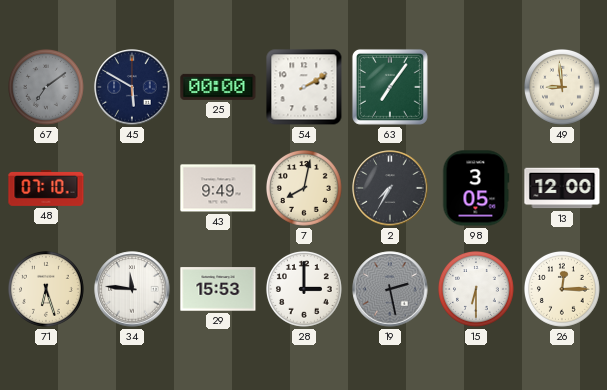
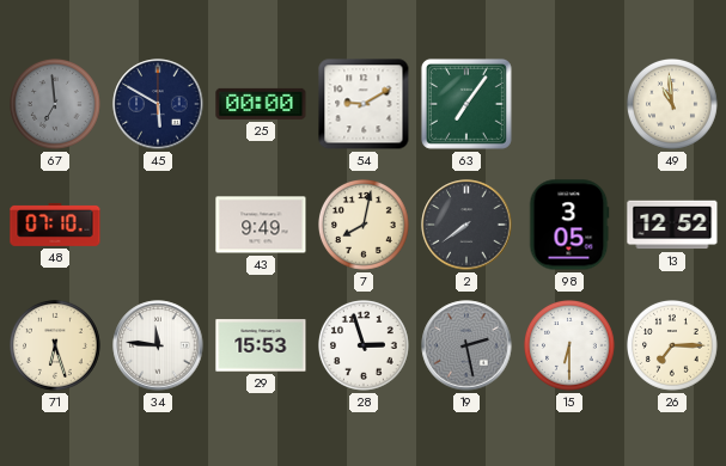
67: 7:09 -> 6:59
54: 2:10 -> 9:10
49: 8:59 -> 10:59
2: 7:35 -> 7:39
13: 12:00 -> 12:52
28: 3:00 -> 2:57
26: 12:15 -> 7:15
